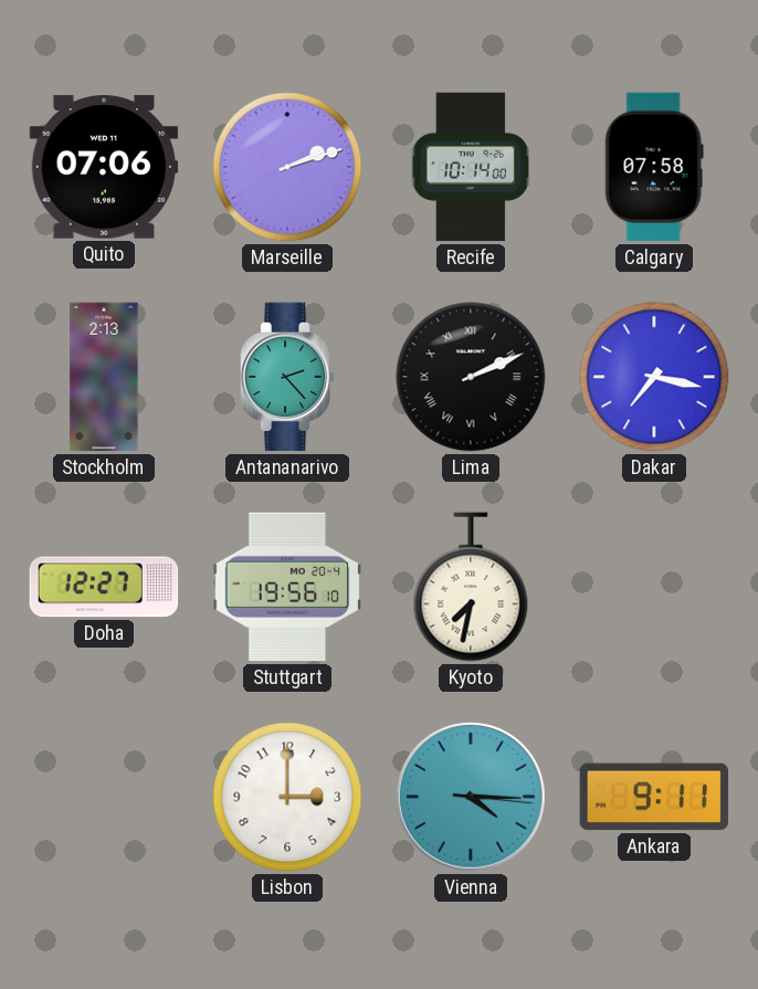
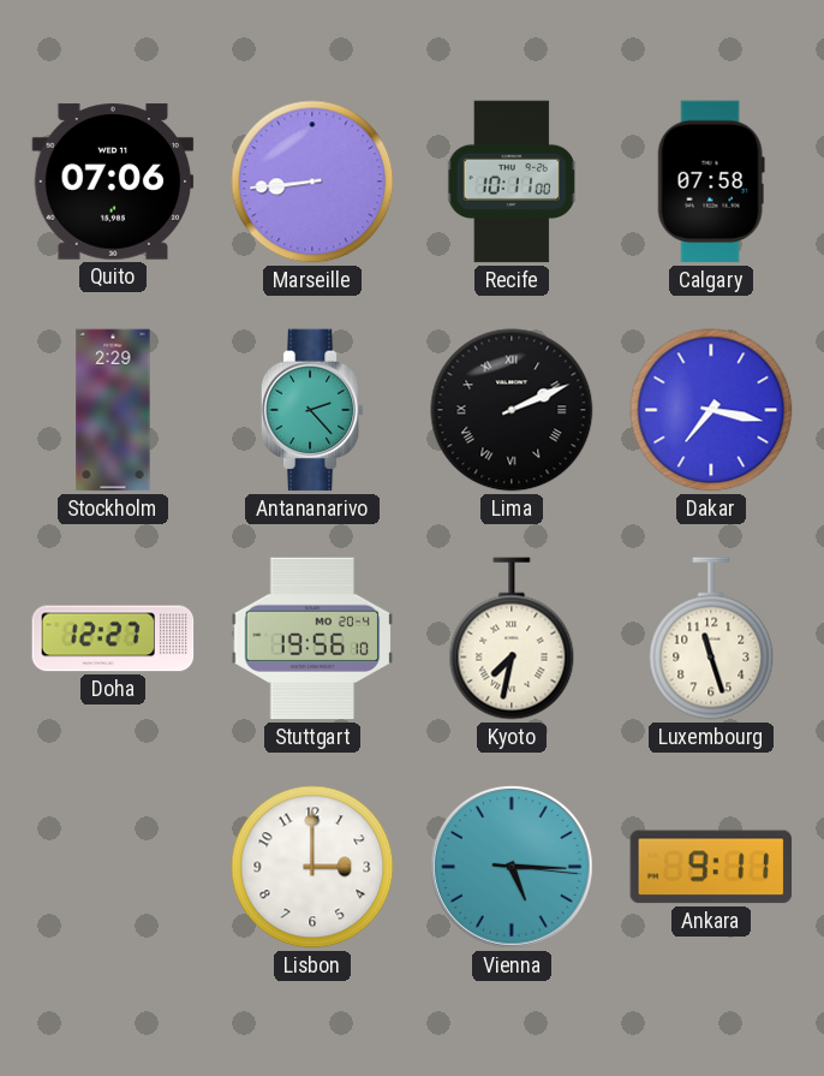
Marseille: 2:12 -> 8:44
Recife: 10:14 -> 10:11
Stockholm: 2:13 -> 2:29
Luxembourg: none -> 11:27
Vienna: 4:15 -> 5:15
